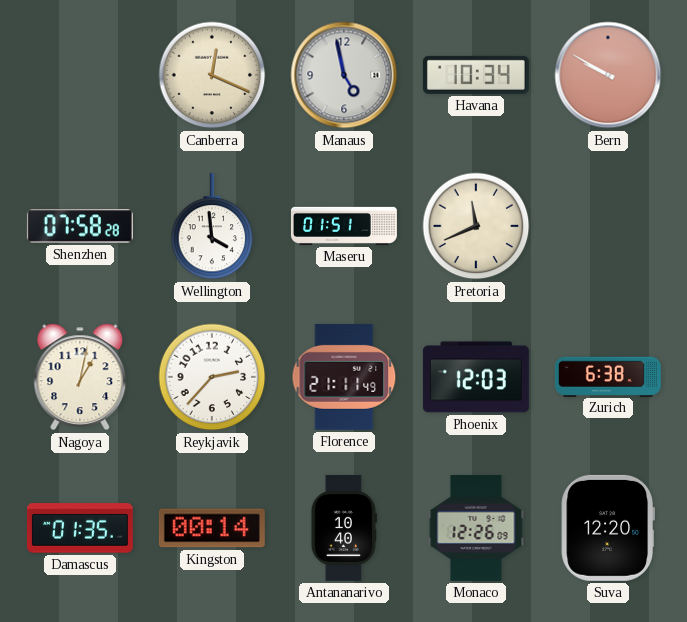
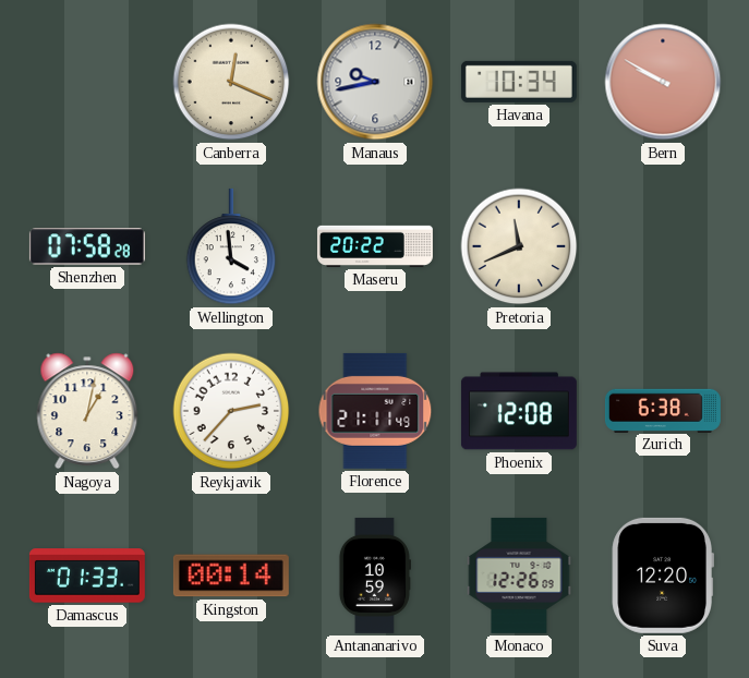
Manaus: 4:58 -> 9:43
Maseru: 01:51 -> 20:22
Phoenix: 12:03 -> 12:08
Damascus: 01:35 -> 01:33
Antananarivo: 10:40 -> 10:59
